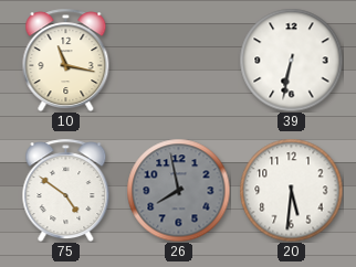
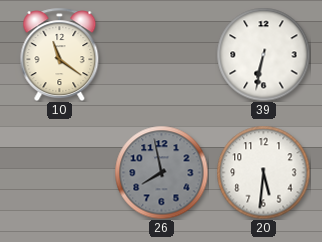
10: 11:17 -> 11:21
75: 4:51 -> none
